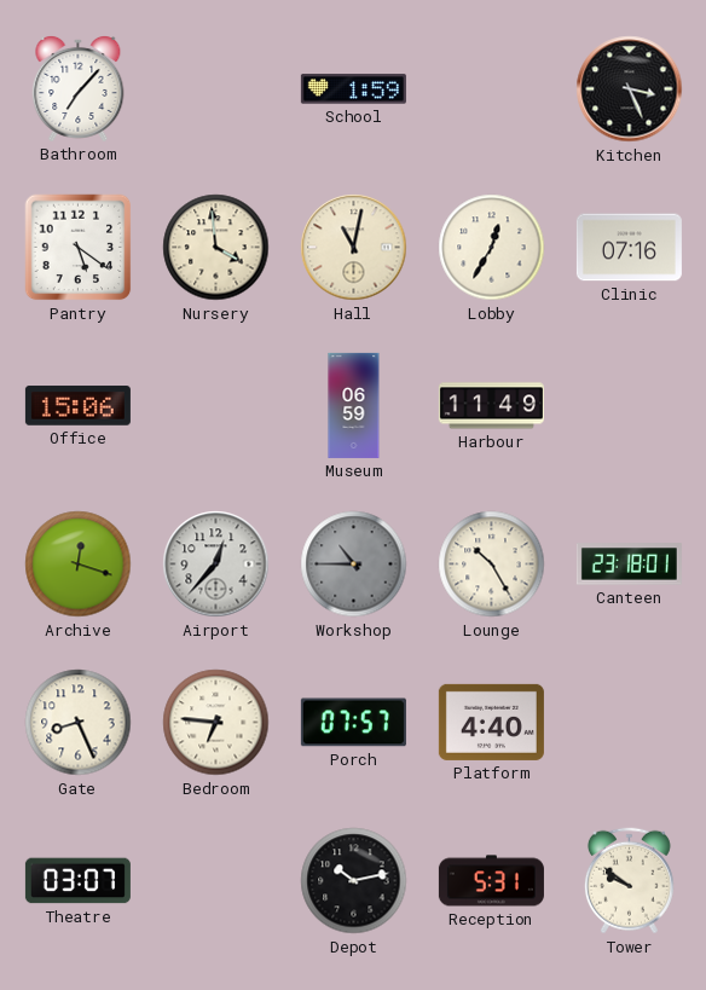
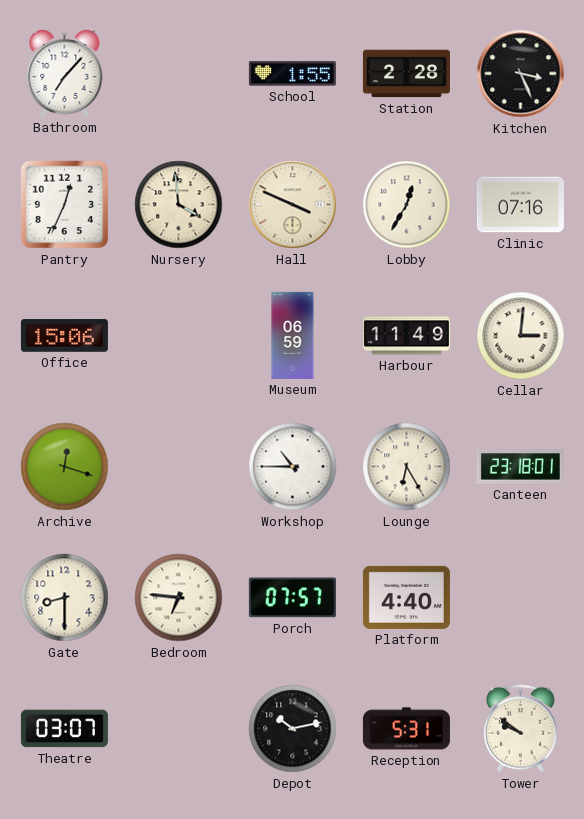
School: 1:59 -> 1:55
Station: none -> 2:28
Pantry: 5:21 -> 12:34
Hall: 11:02 -> 3:49
Cellar: none -> 3:01
Airport: 12:37 -> none
Workshop dial: grey -> white
Lounge: 10:25 -> 6:25
Gate: 8:26 -> 8:30
